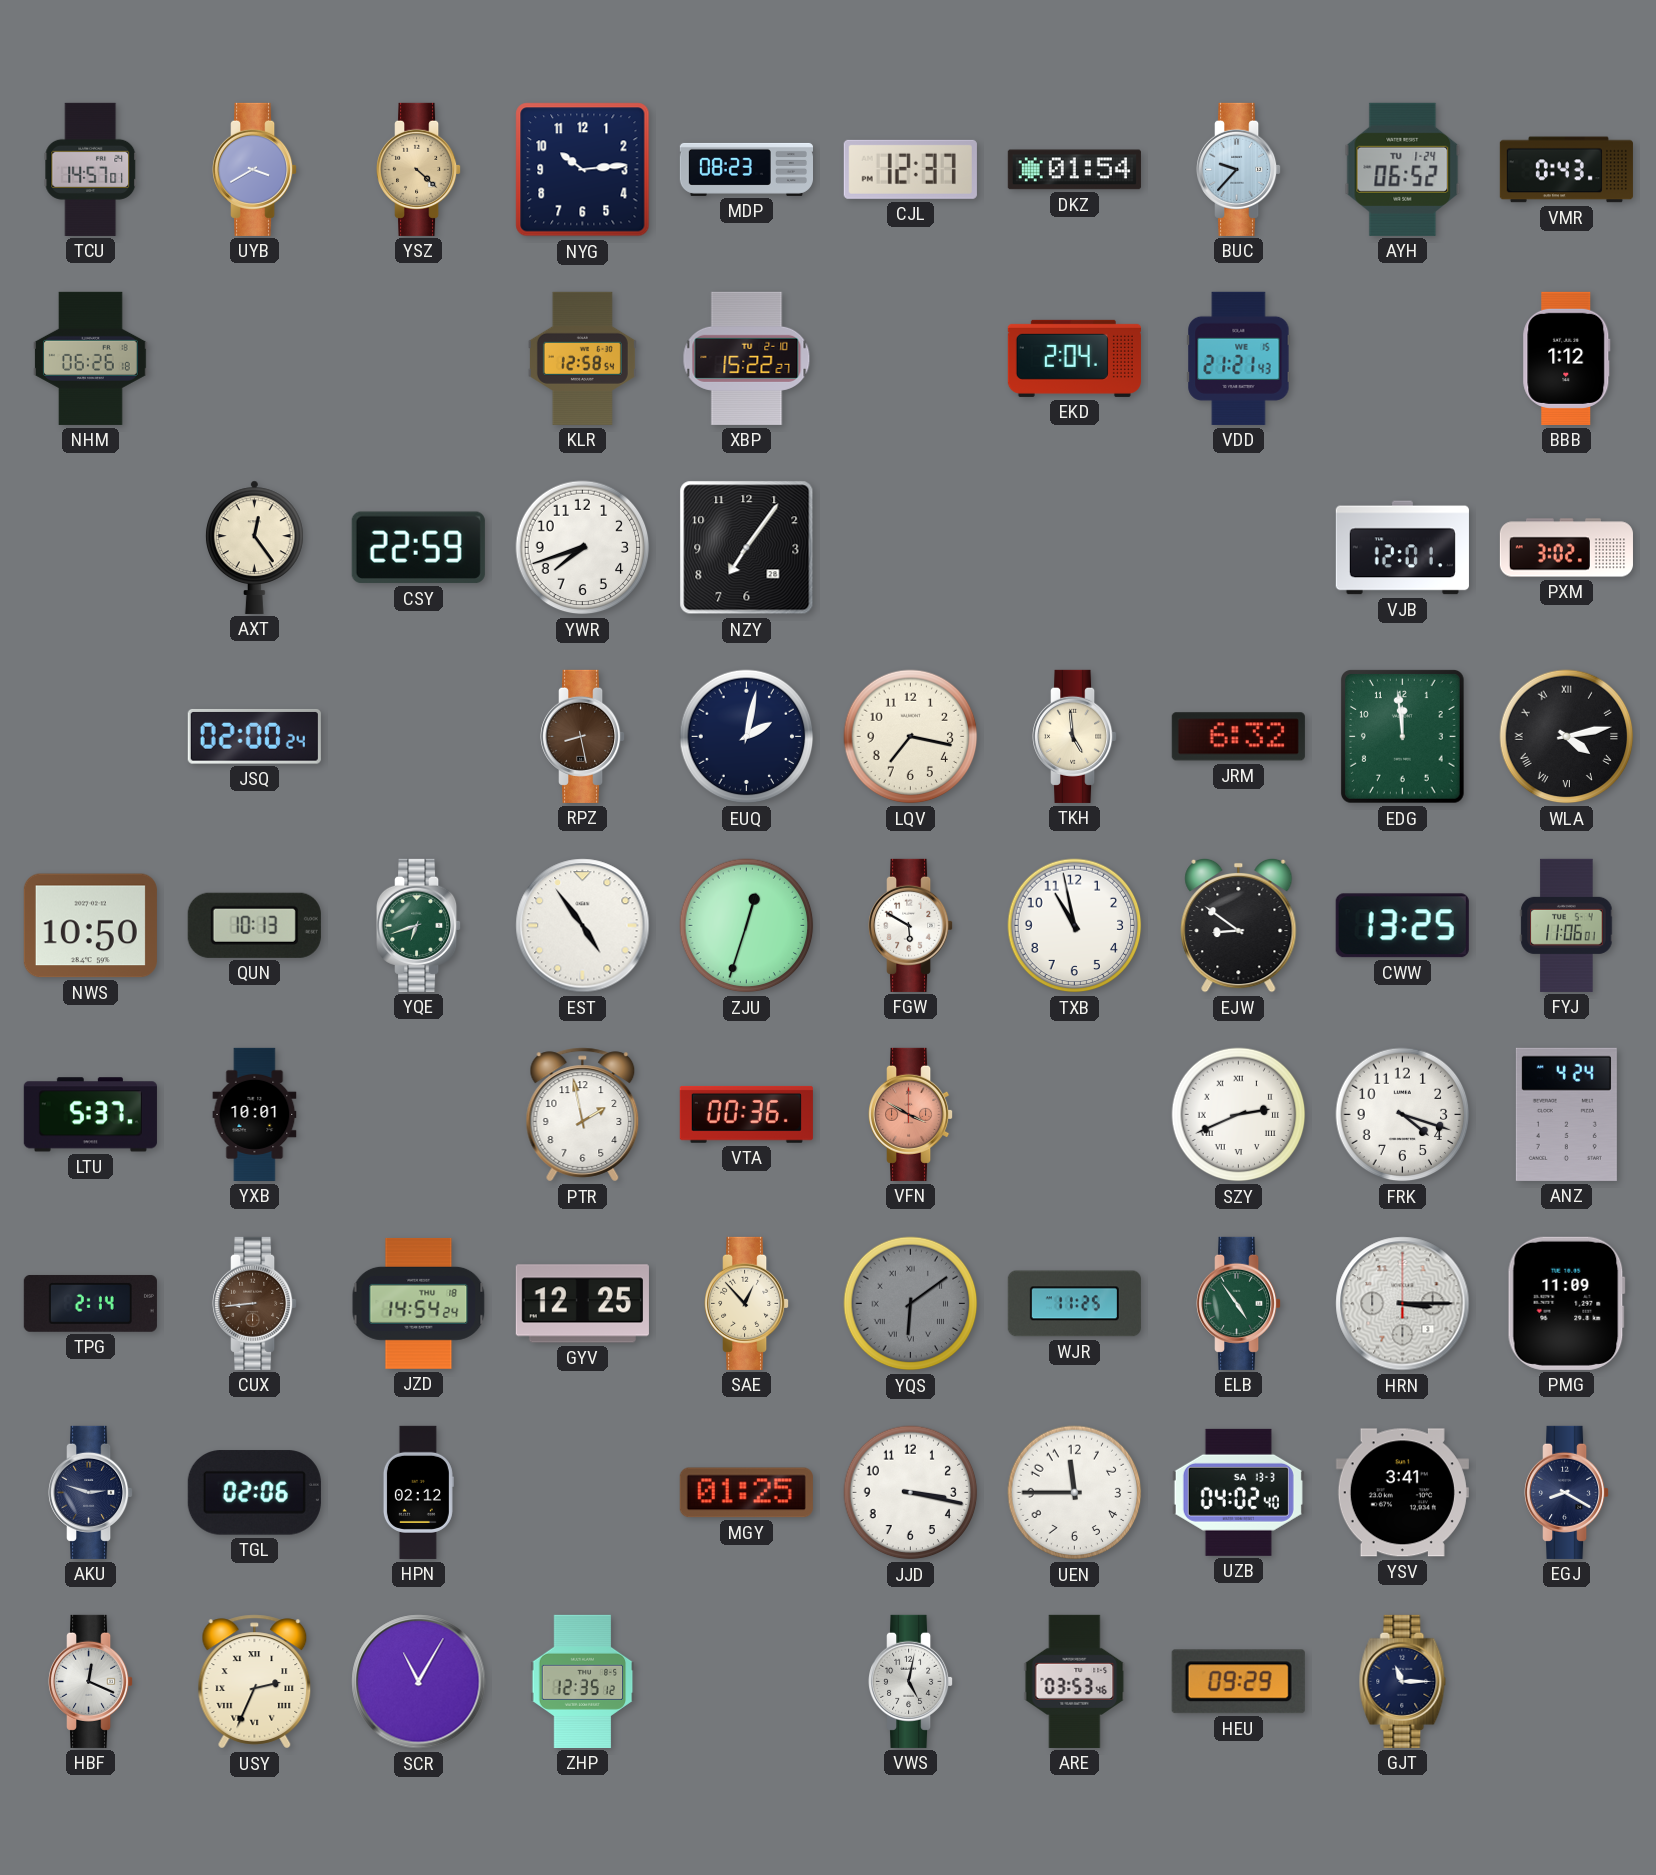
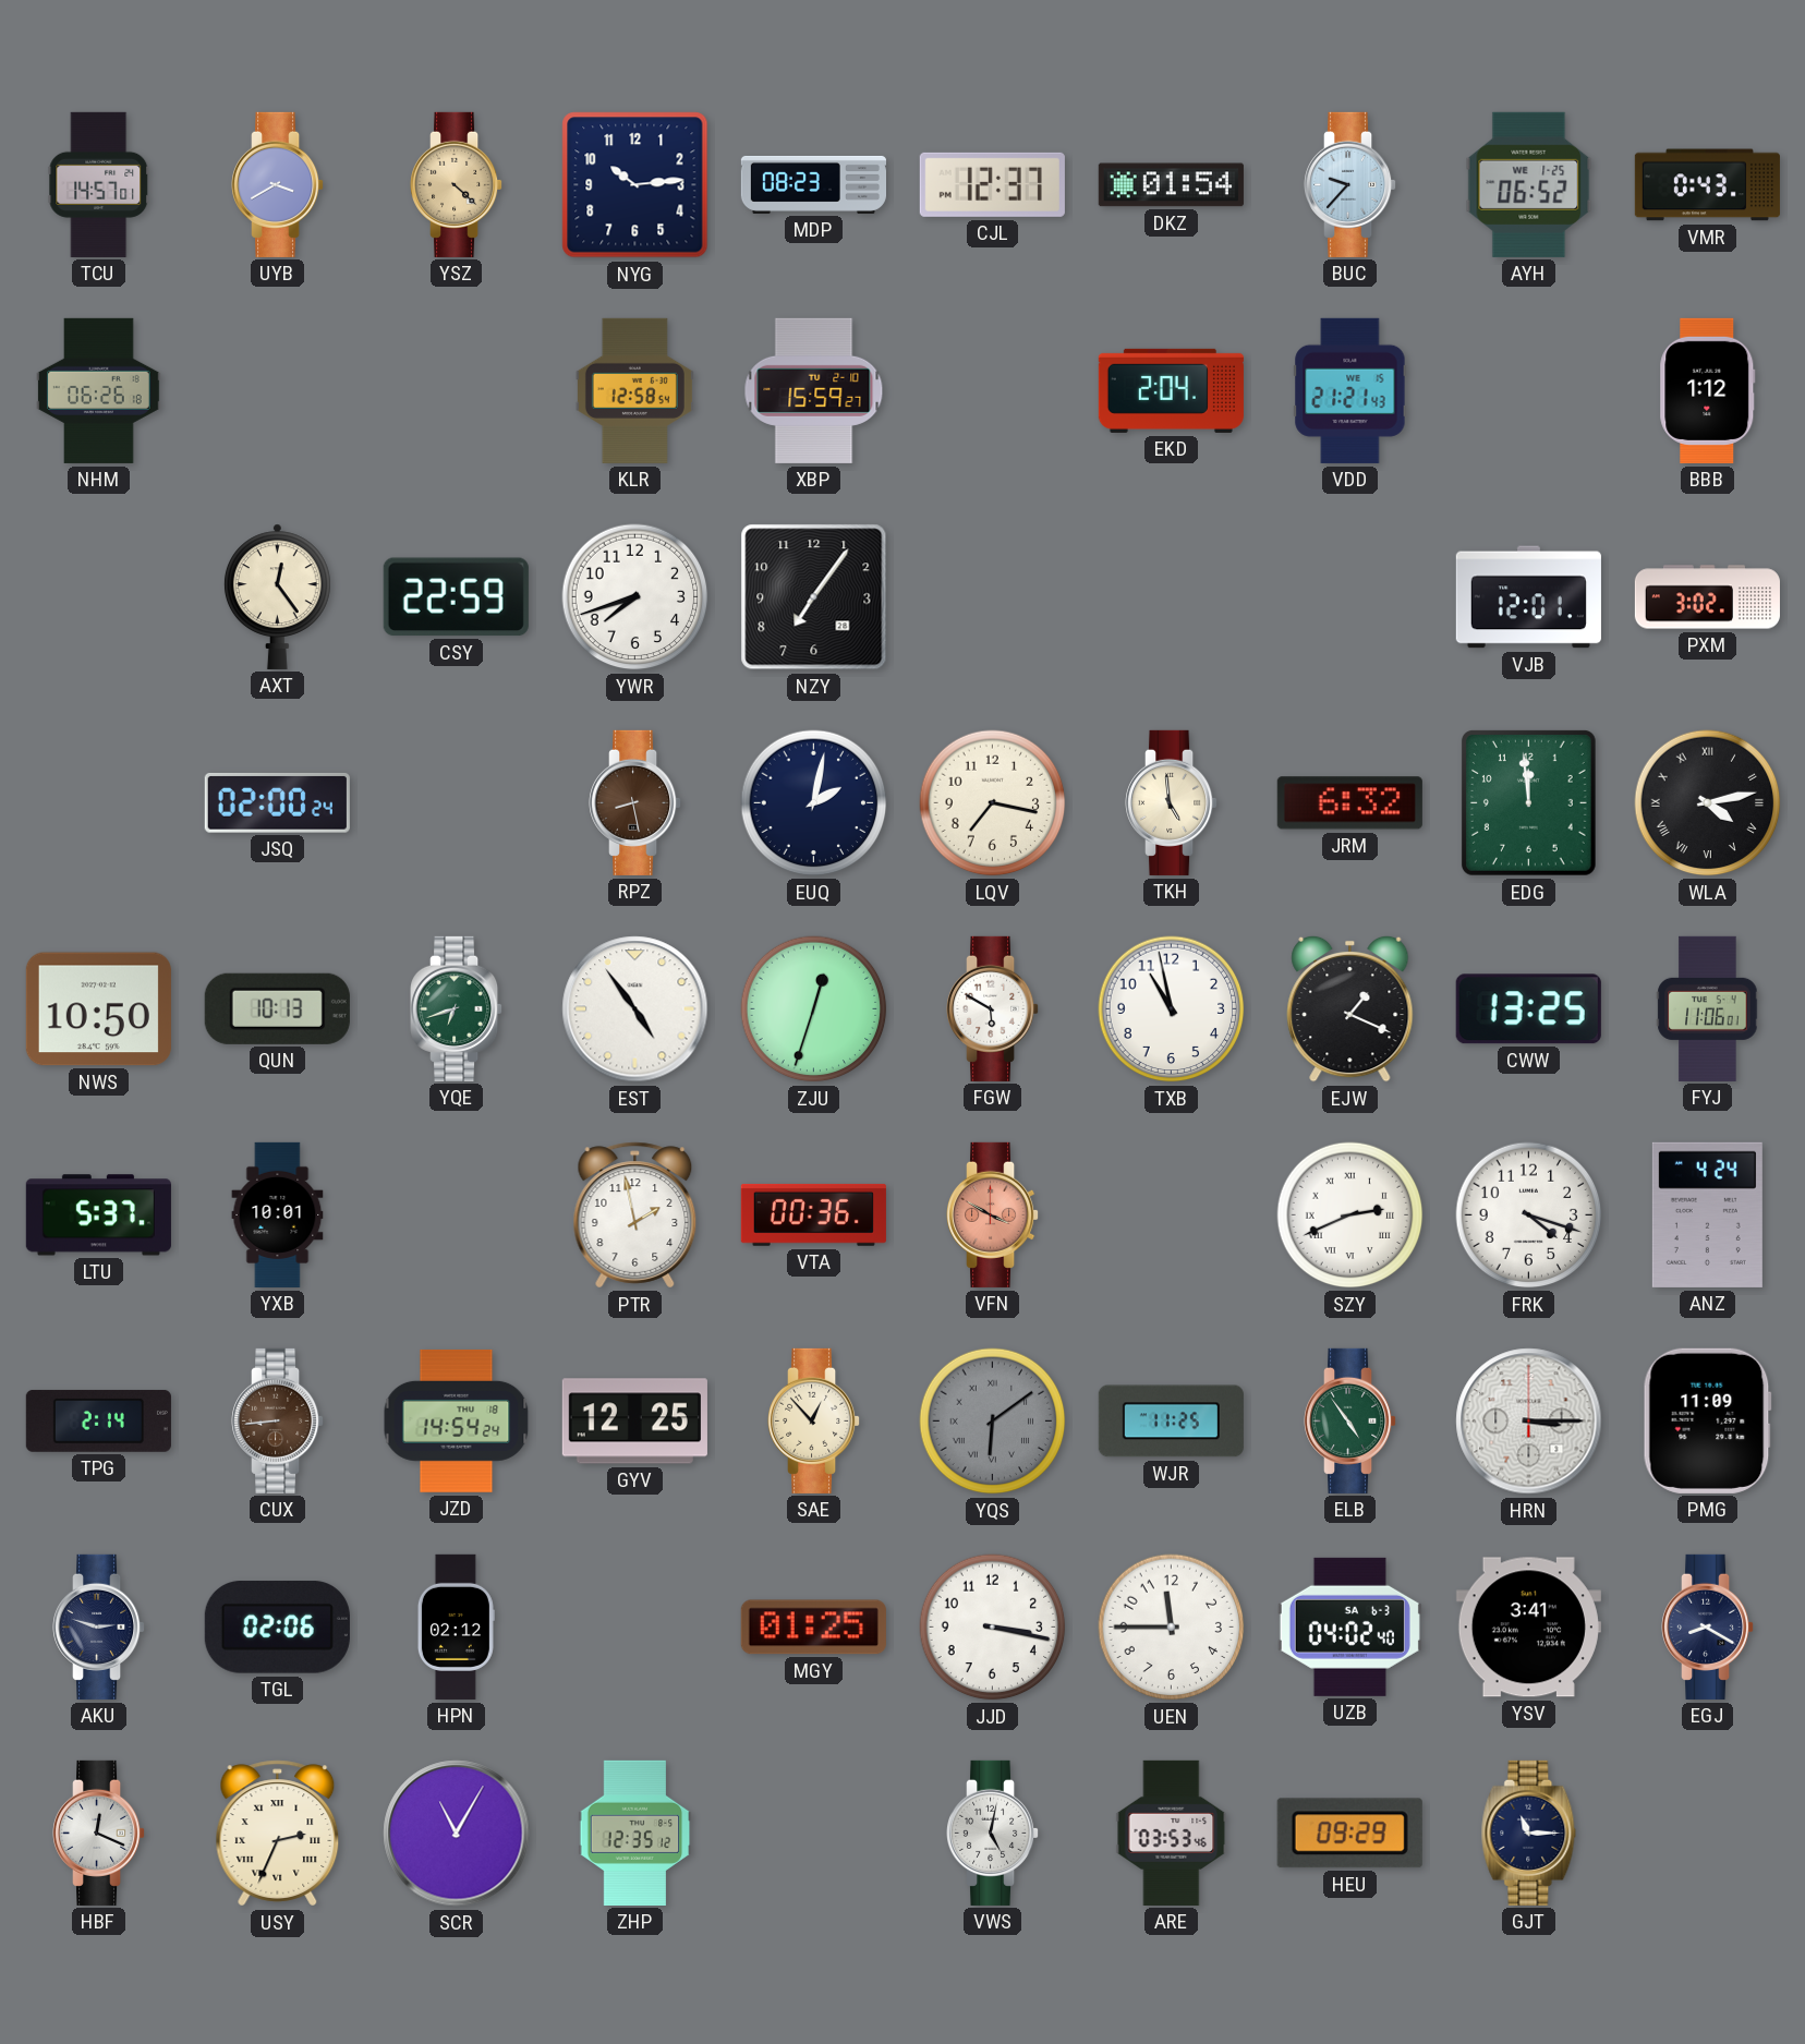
AYH date: TU 1-24 -> WE 1-25
XBP: 15:22 -> 15:59
EJW: 8:51 -> 1:19
UZB date: SA 13-3 -> SA 6-3
